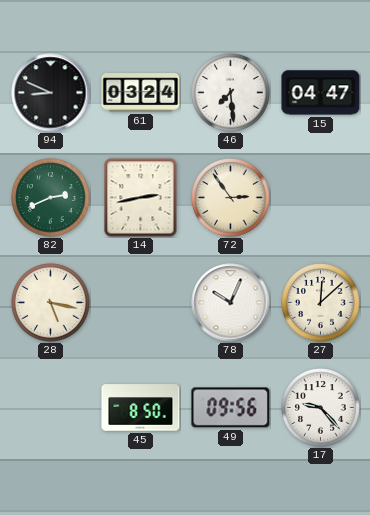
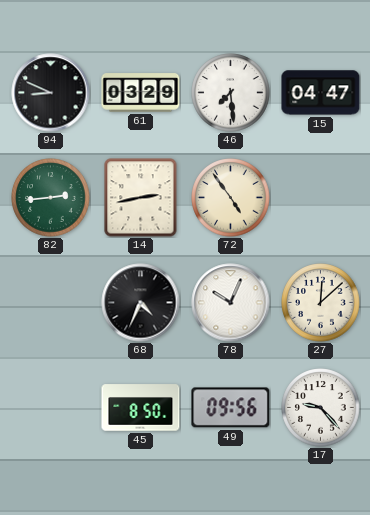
61: 03:24 -> 03:29
82: 2:41 -> 2:44
72: 2:54 -> 4:54
28: 5:17 -> none
68: none -> 4:34
